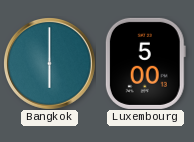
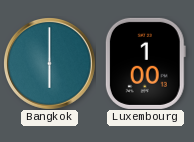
Luxembourg: 5:00 -> 1:00
